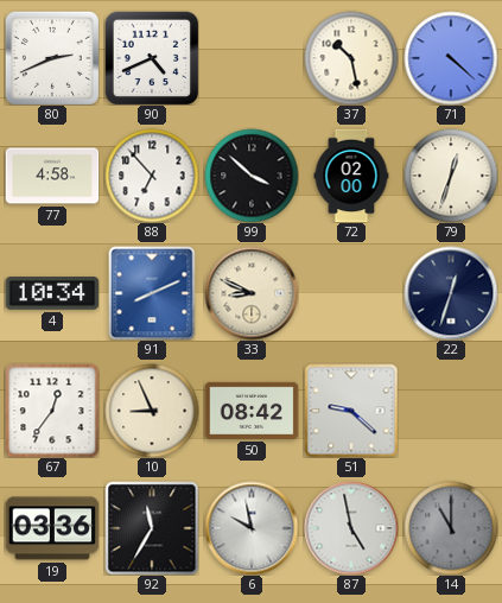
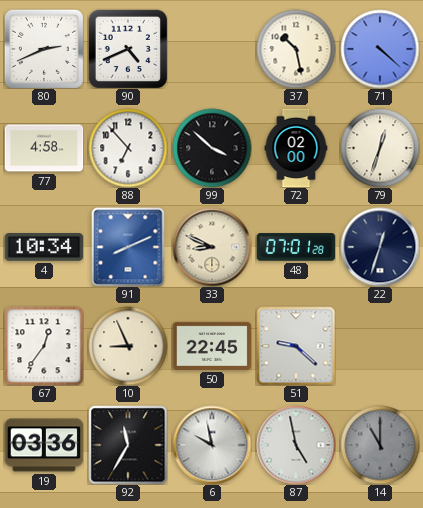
48: none -> 07:01
50: 08:42 -> 22:45
